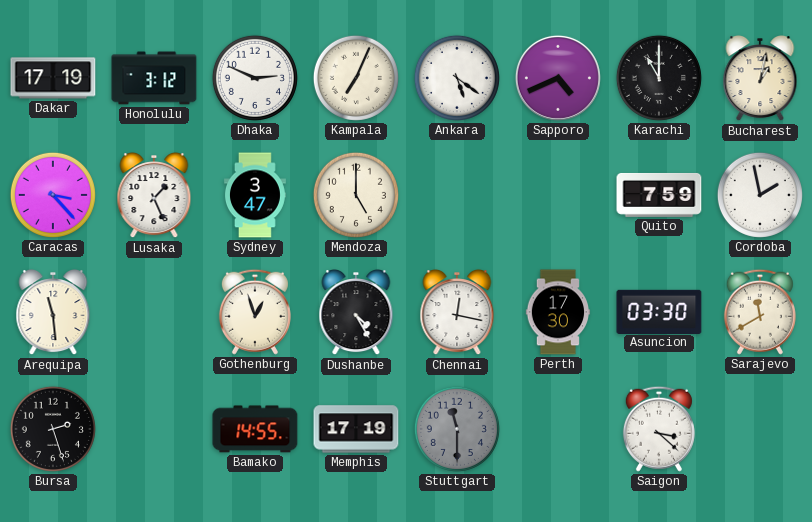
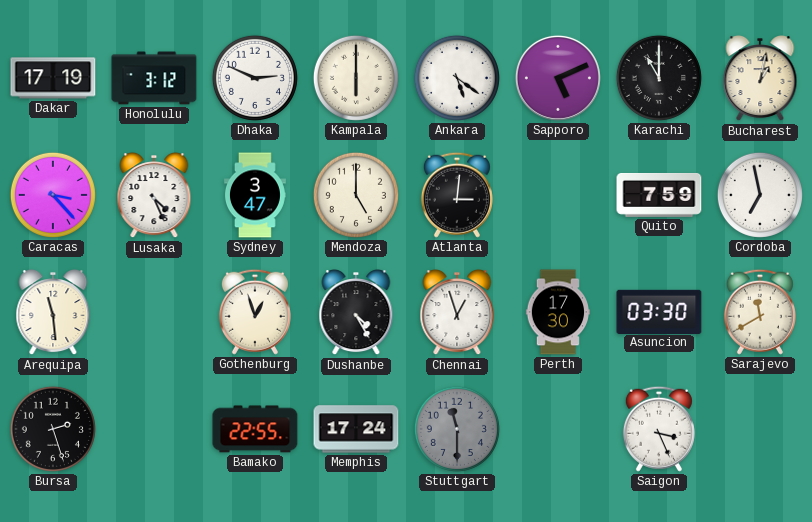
Kampala: 7:04 -> 6:00
Sapporo: 4:41 -> 5:11
Lusaka: 1:26 -> 4:26
Atlanta: none -> 3:01
Cordoba: 1:58 -> 6:58
Chennai: 12:17 -> 12:57
Bamako: 14:55 -> 22:55
Memphis: 17:19 -> 17:24
Saigon: 3:22 -> 3:26
